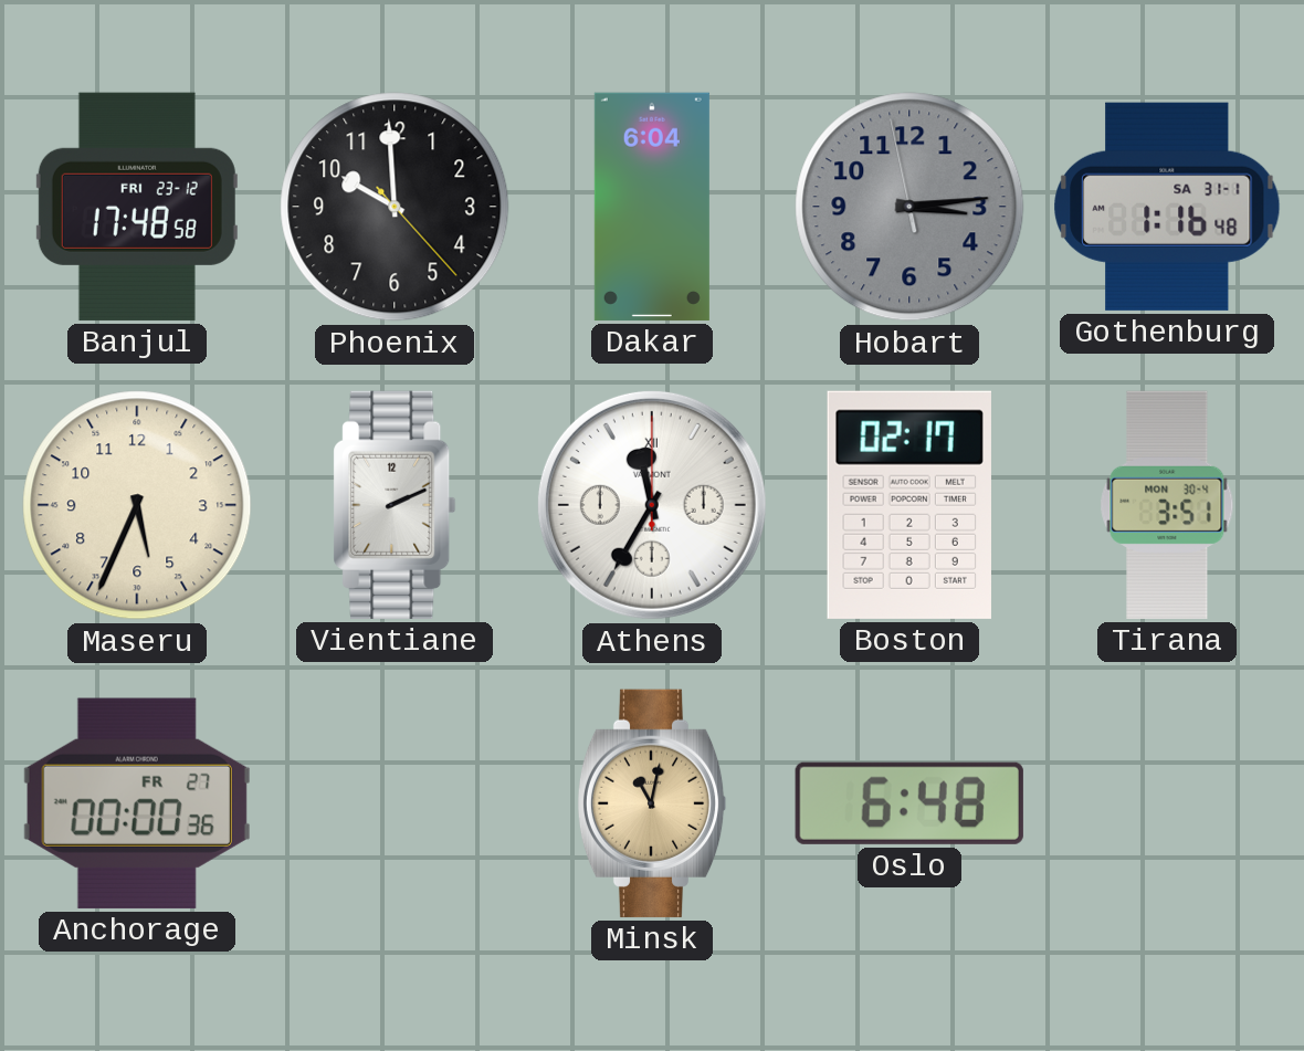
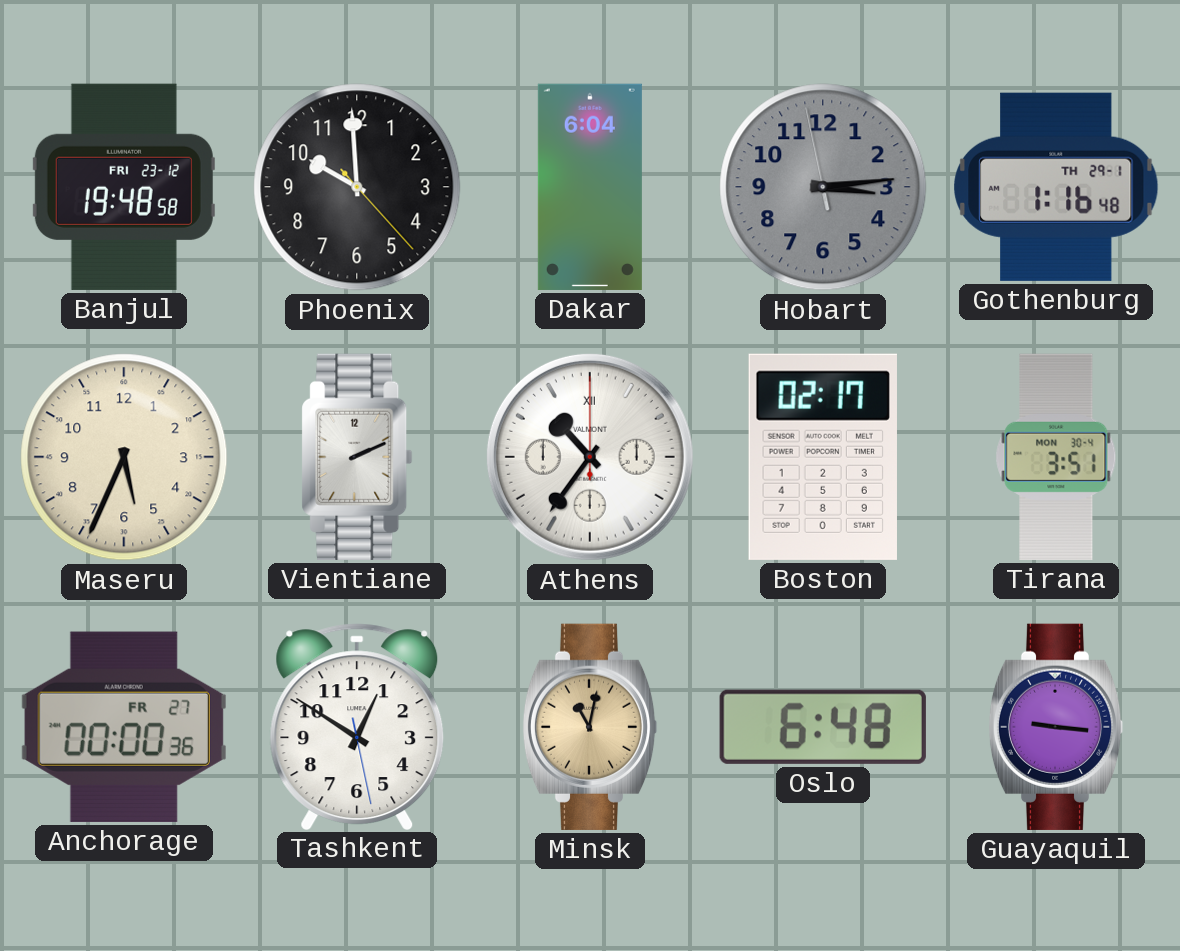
Banjul: 17:48 -> 19:48
Gothenburg date: SA 31-1 -> TH 29-1
Athens: 11:35 -> 10:36
Tashkent: none -> 12:50
Guayaquil: none -> 9:16
